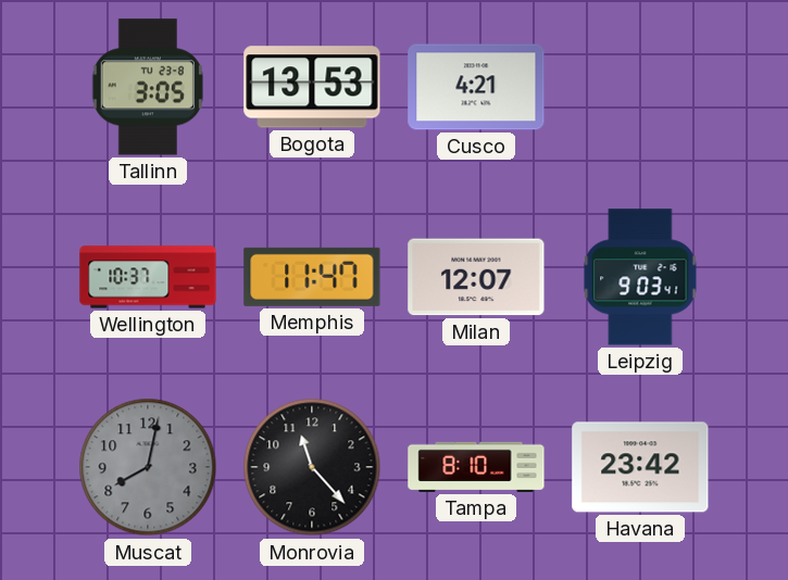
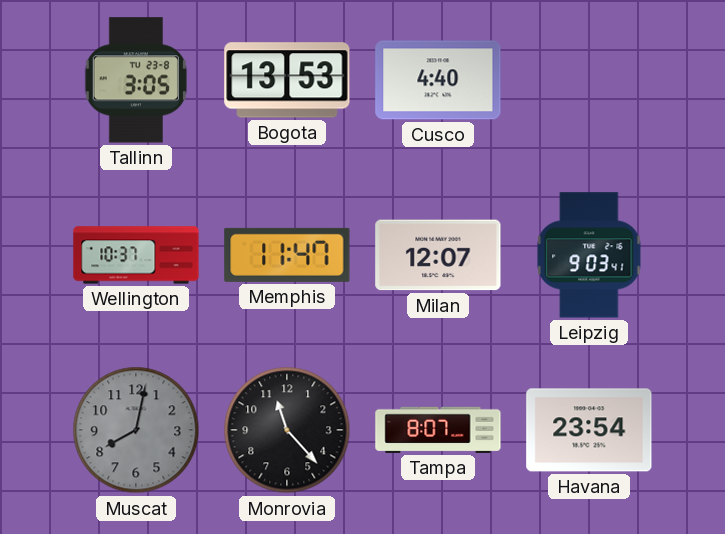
Cusco: 4:21 -> 4:40
Tampa: 8:10 -> 8:07
Havana: 23:42 -> 23:54
